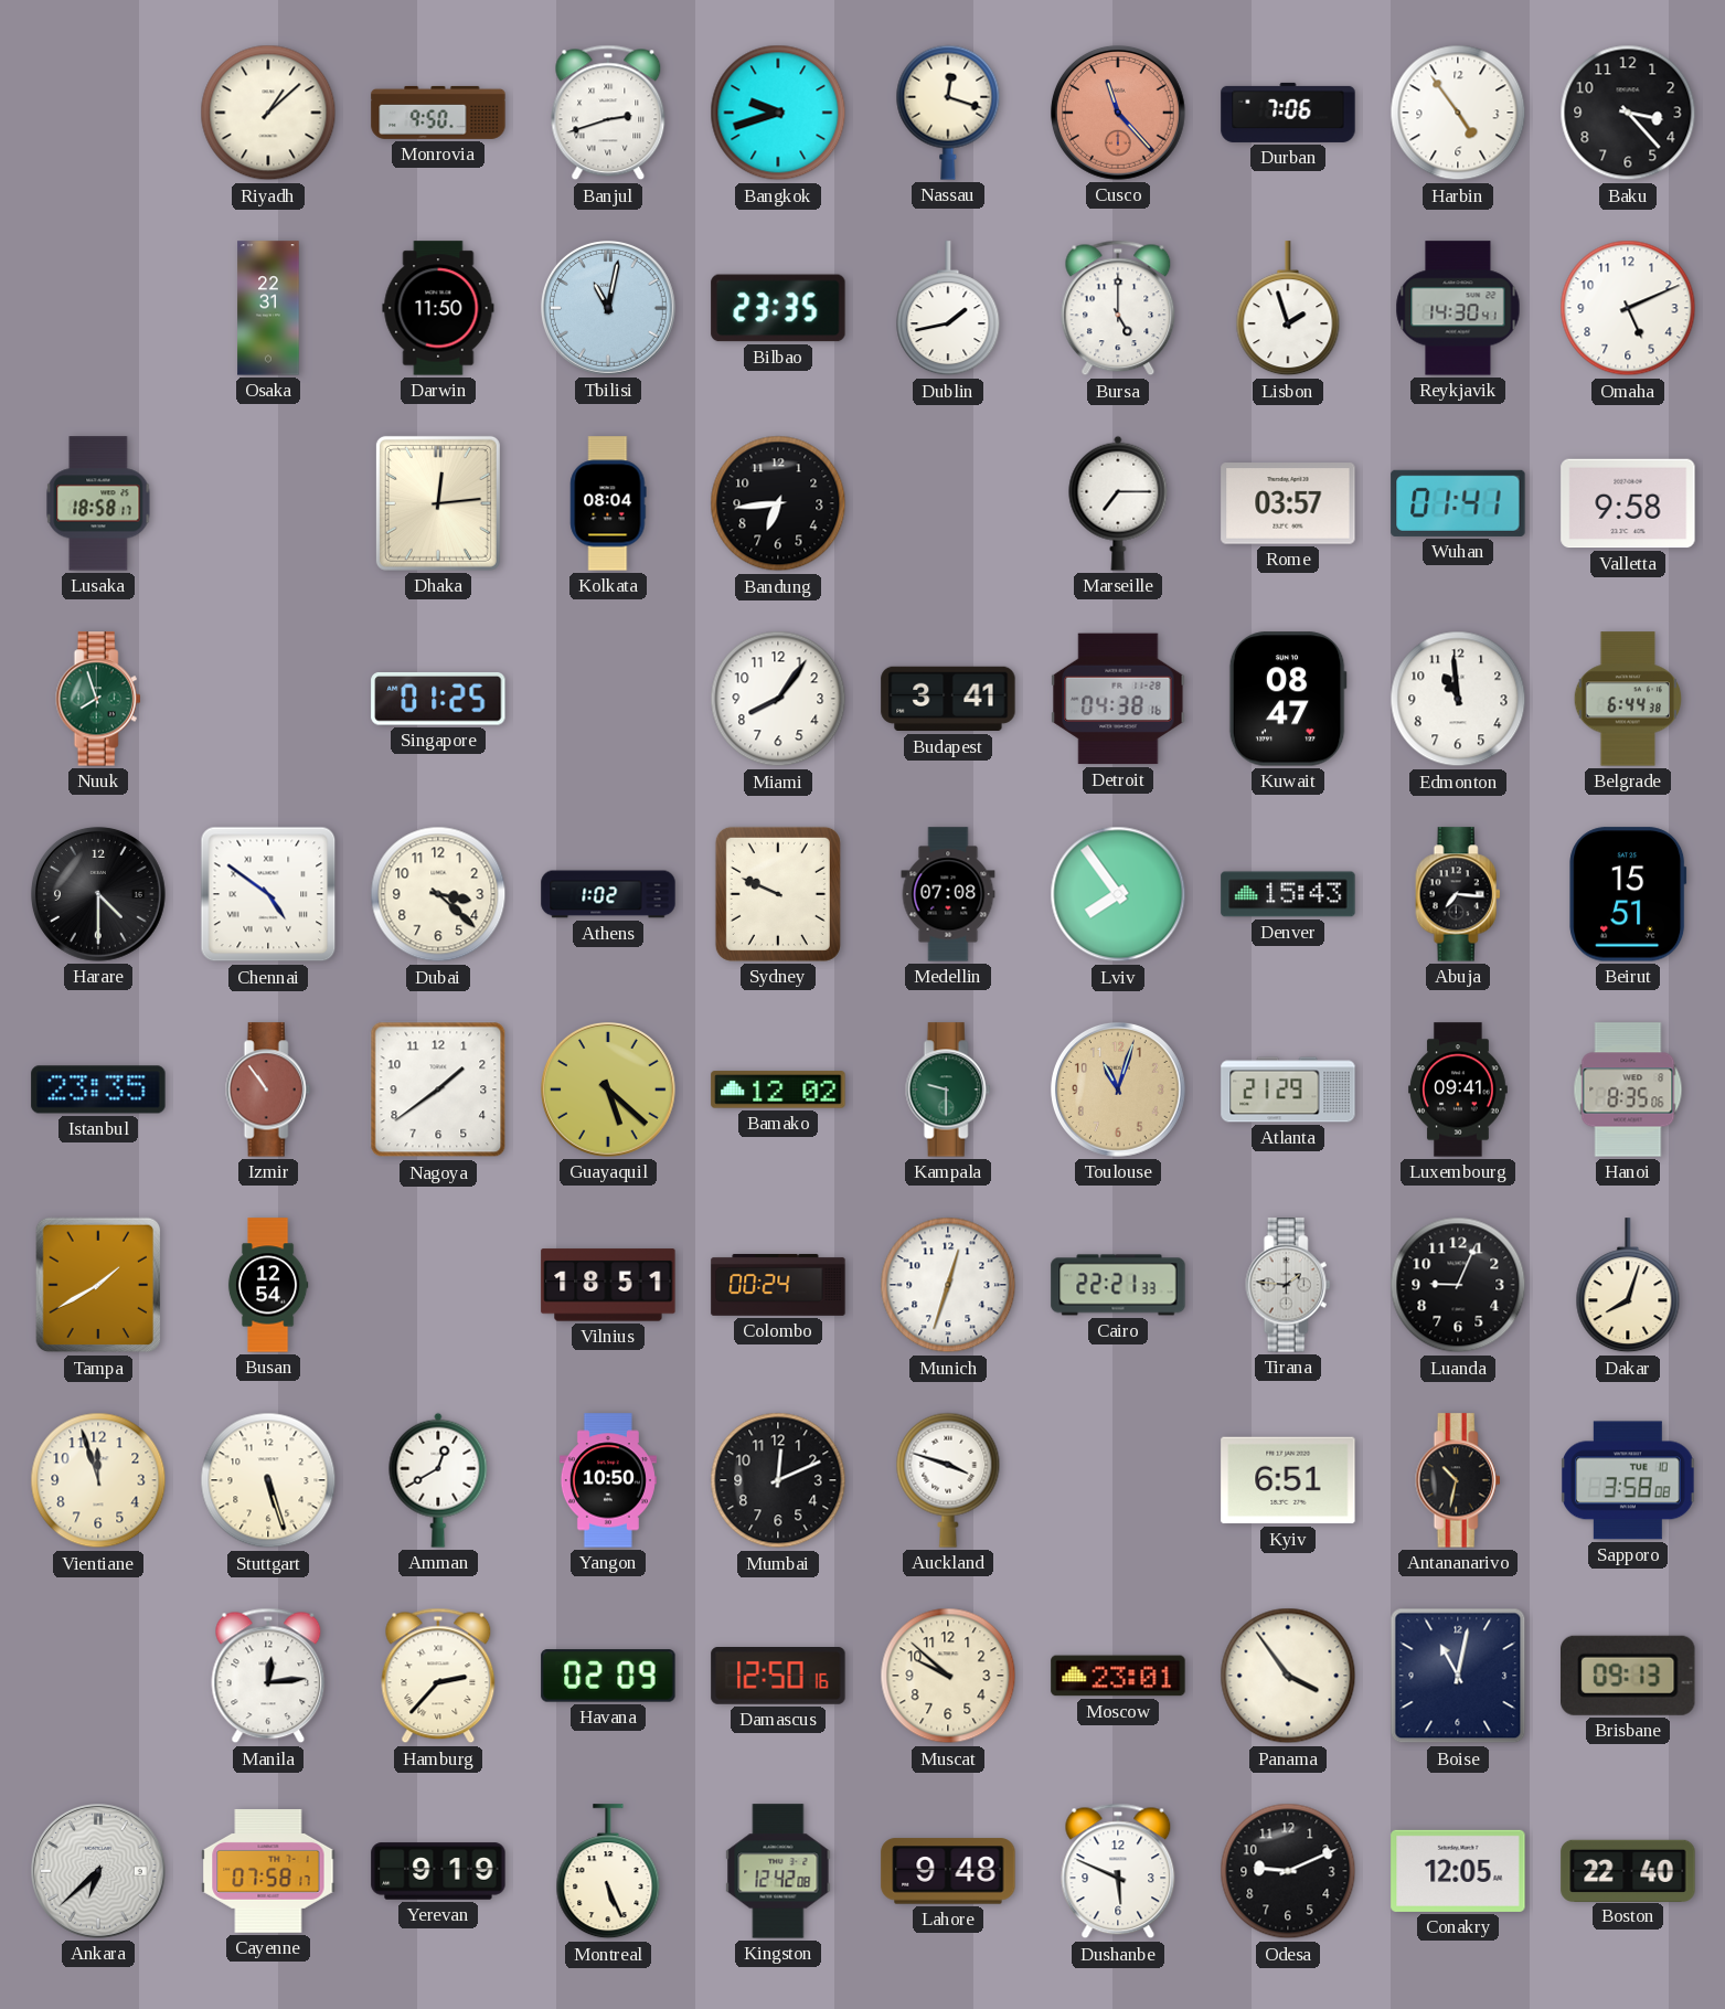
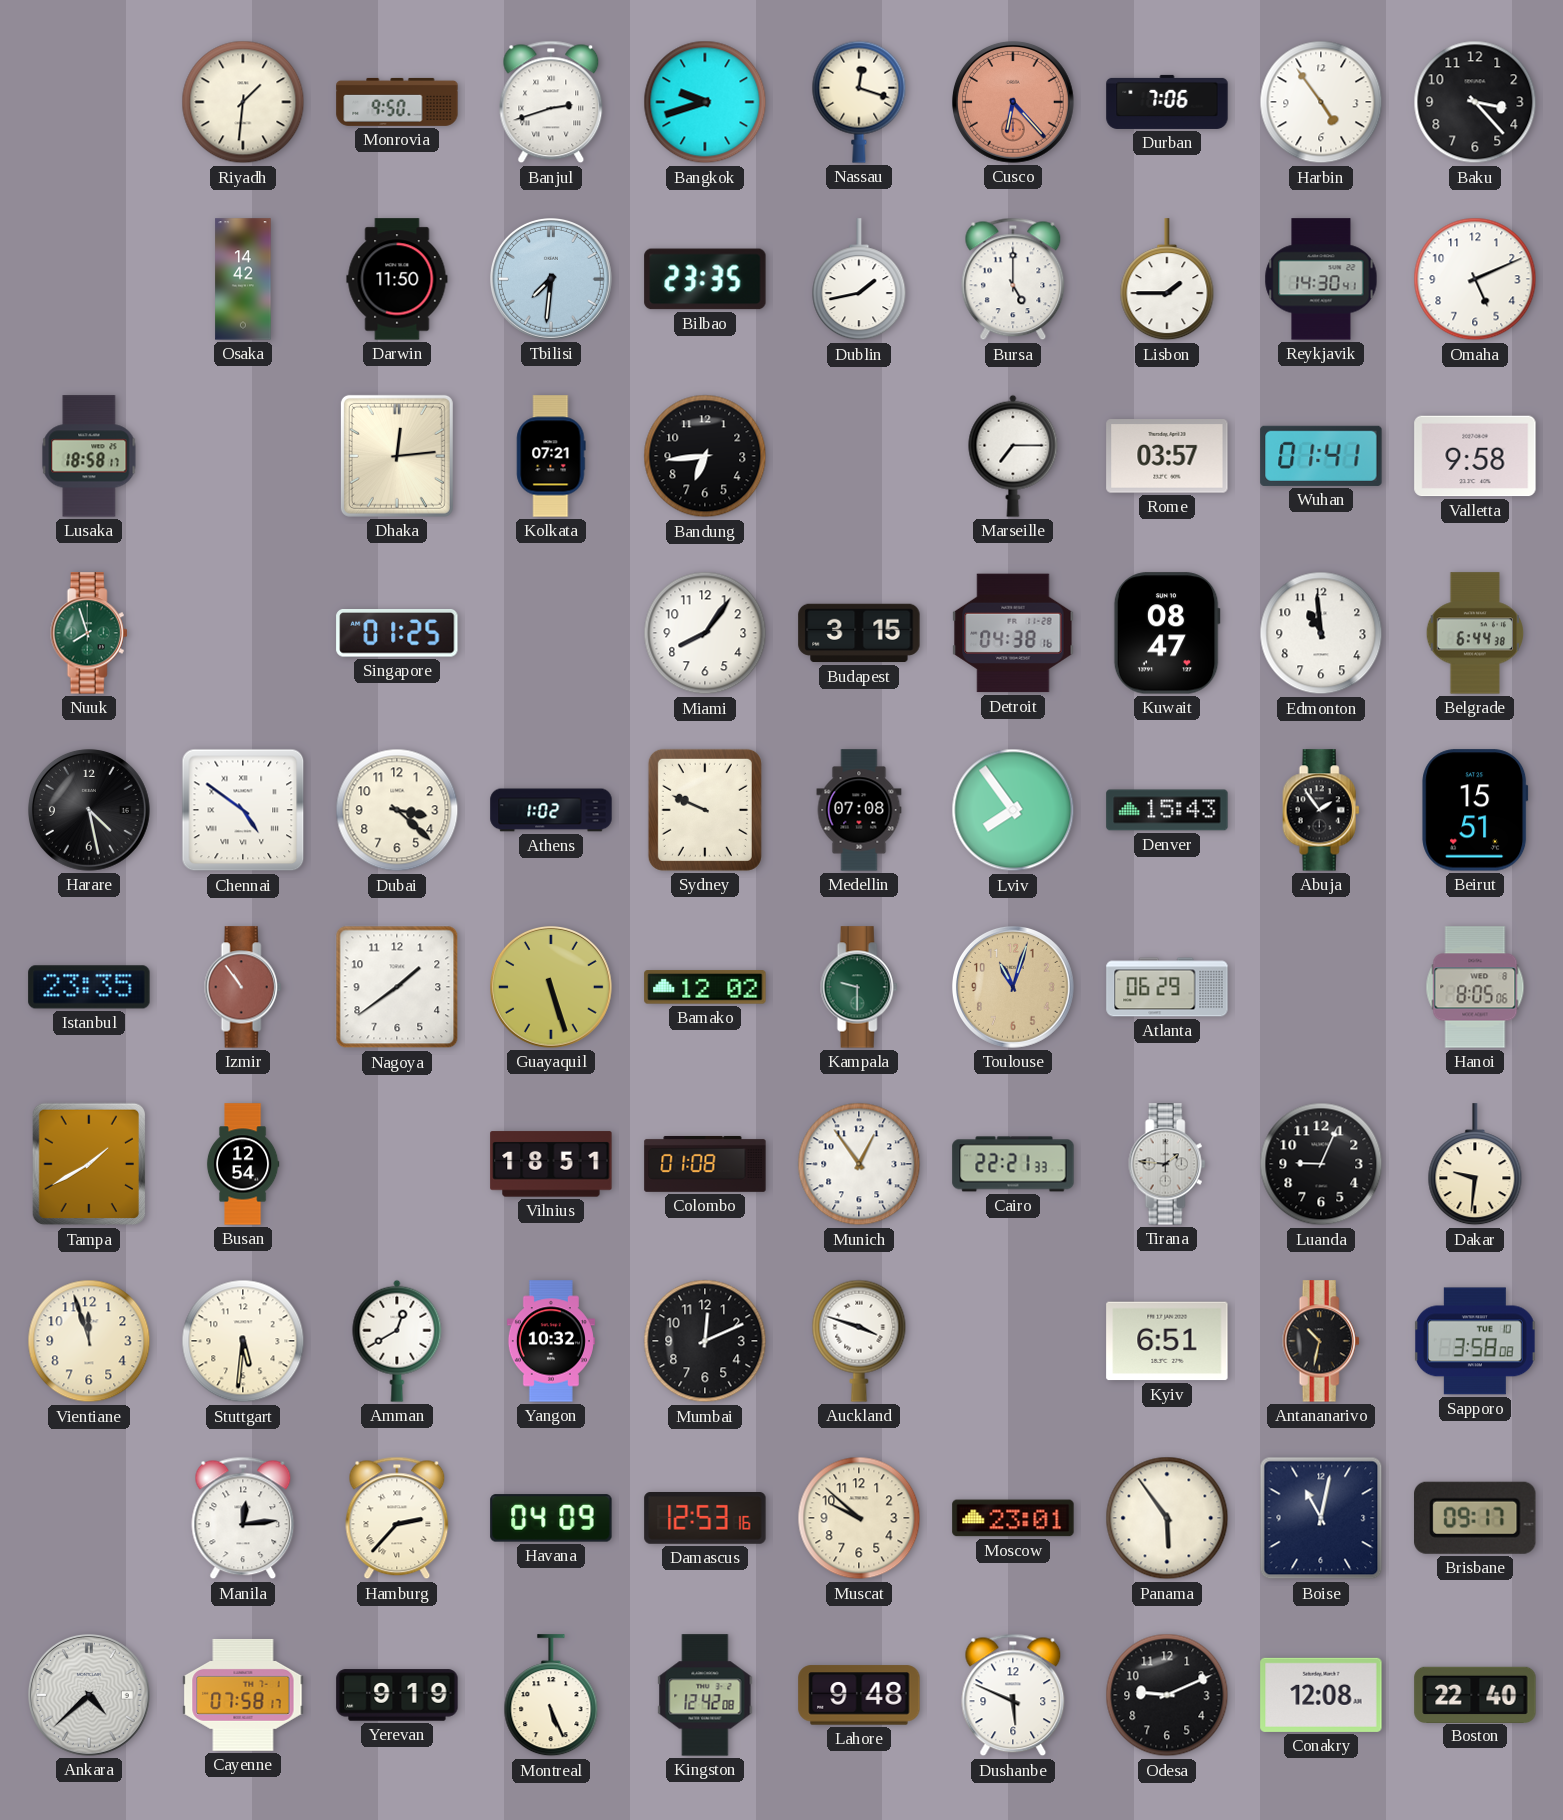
Riyadh: 1:08 -> 1:31
Cusco: 11:23 -> 6:23
Osaka: 22:31 -> 14:42
Tbilisi: 11:02 -> 7:31
Lisbon: 1:57 -> 1:45
Kolkata: 08:04 -> 07:21
Budapest: 3:41 -> 3:15
Harare: 4:30 -> 4:28
Abuja: 7:16 -> 1:54
Guayaquil: 5:22 -> 5:27
Atlanta: 21:29 -> 06:29
Luxembourg: 09:41 -> none
Hanoi: 8:35 -> 8:05
Colombo: 00:24 -> 01:08
Munich: 12:33 -> 12:54
Dakar: 8:03 -> 9:31
Stuttgart: 5:27 -> 5:31
Yangon: 10:50 -> 10:32
Havana: 02:09 -> 04:09
Damascus: 12:50 -> 12:53
Panama: 3:54 -> 5:54
Brisbane: 09:13 -> 09:17
Ankara: 6:38 -> 4:38
Conakry: 12:05 -> 12:08
